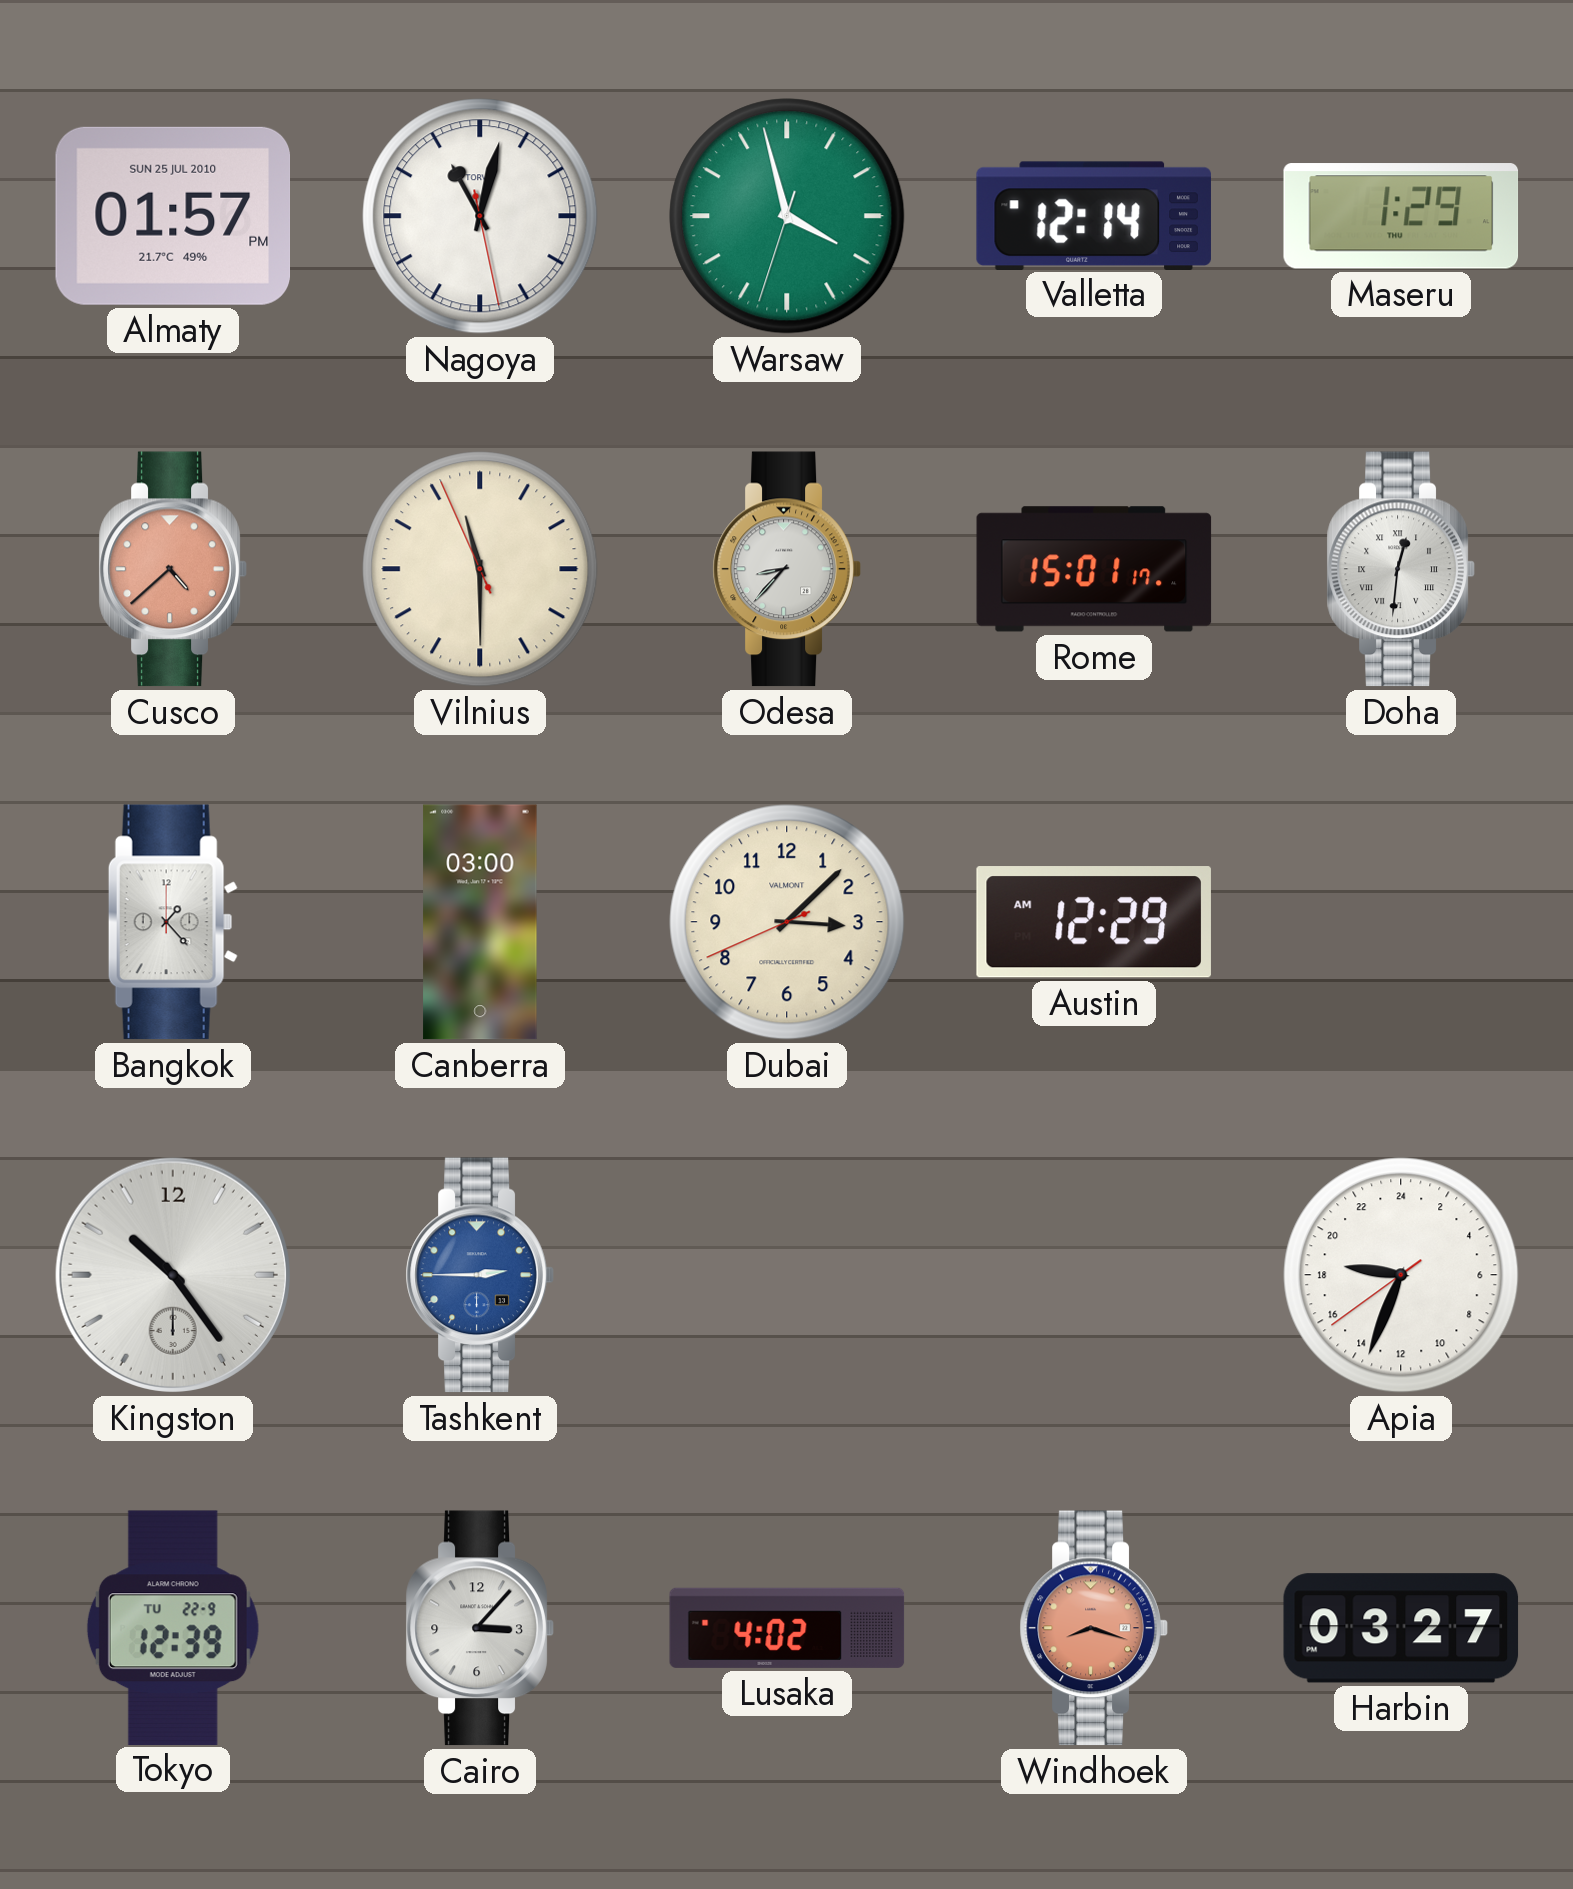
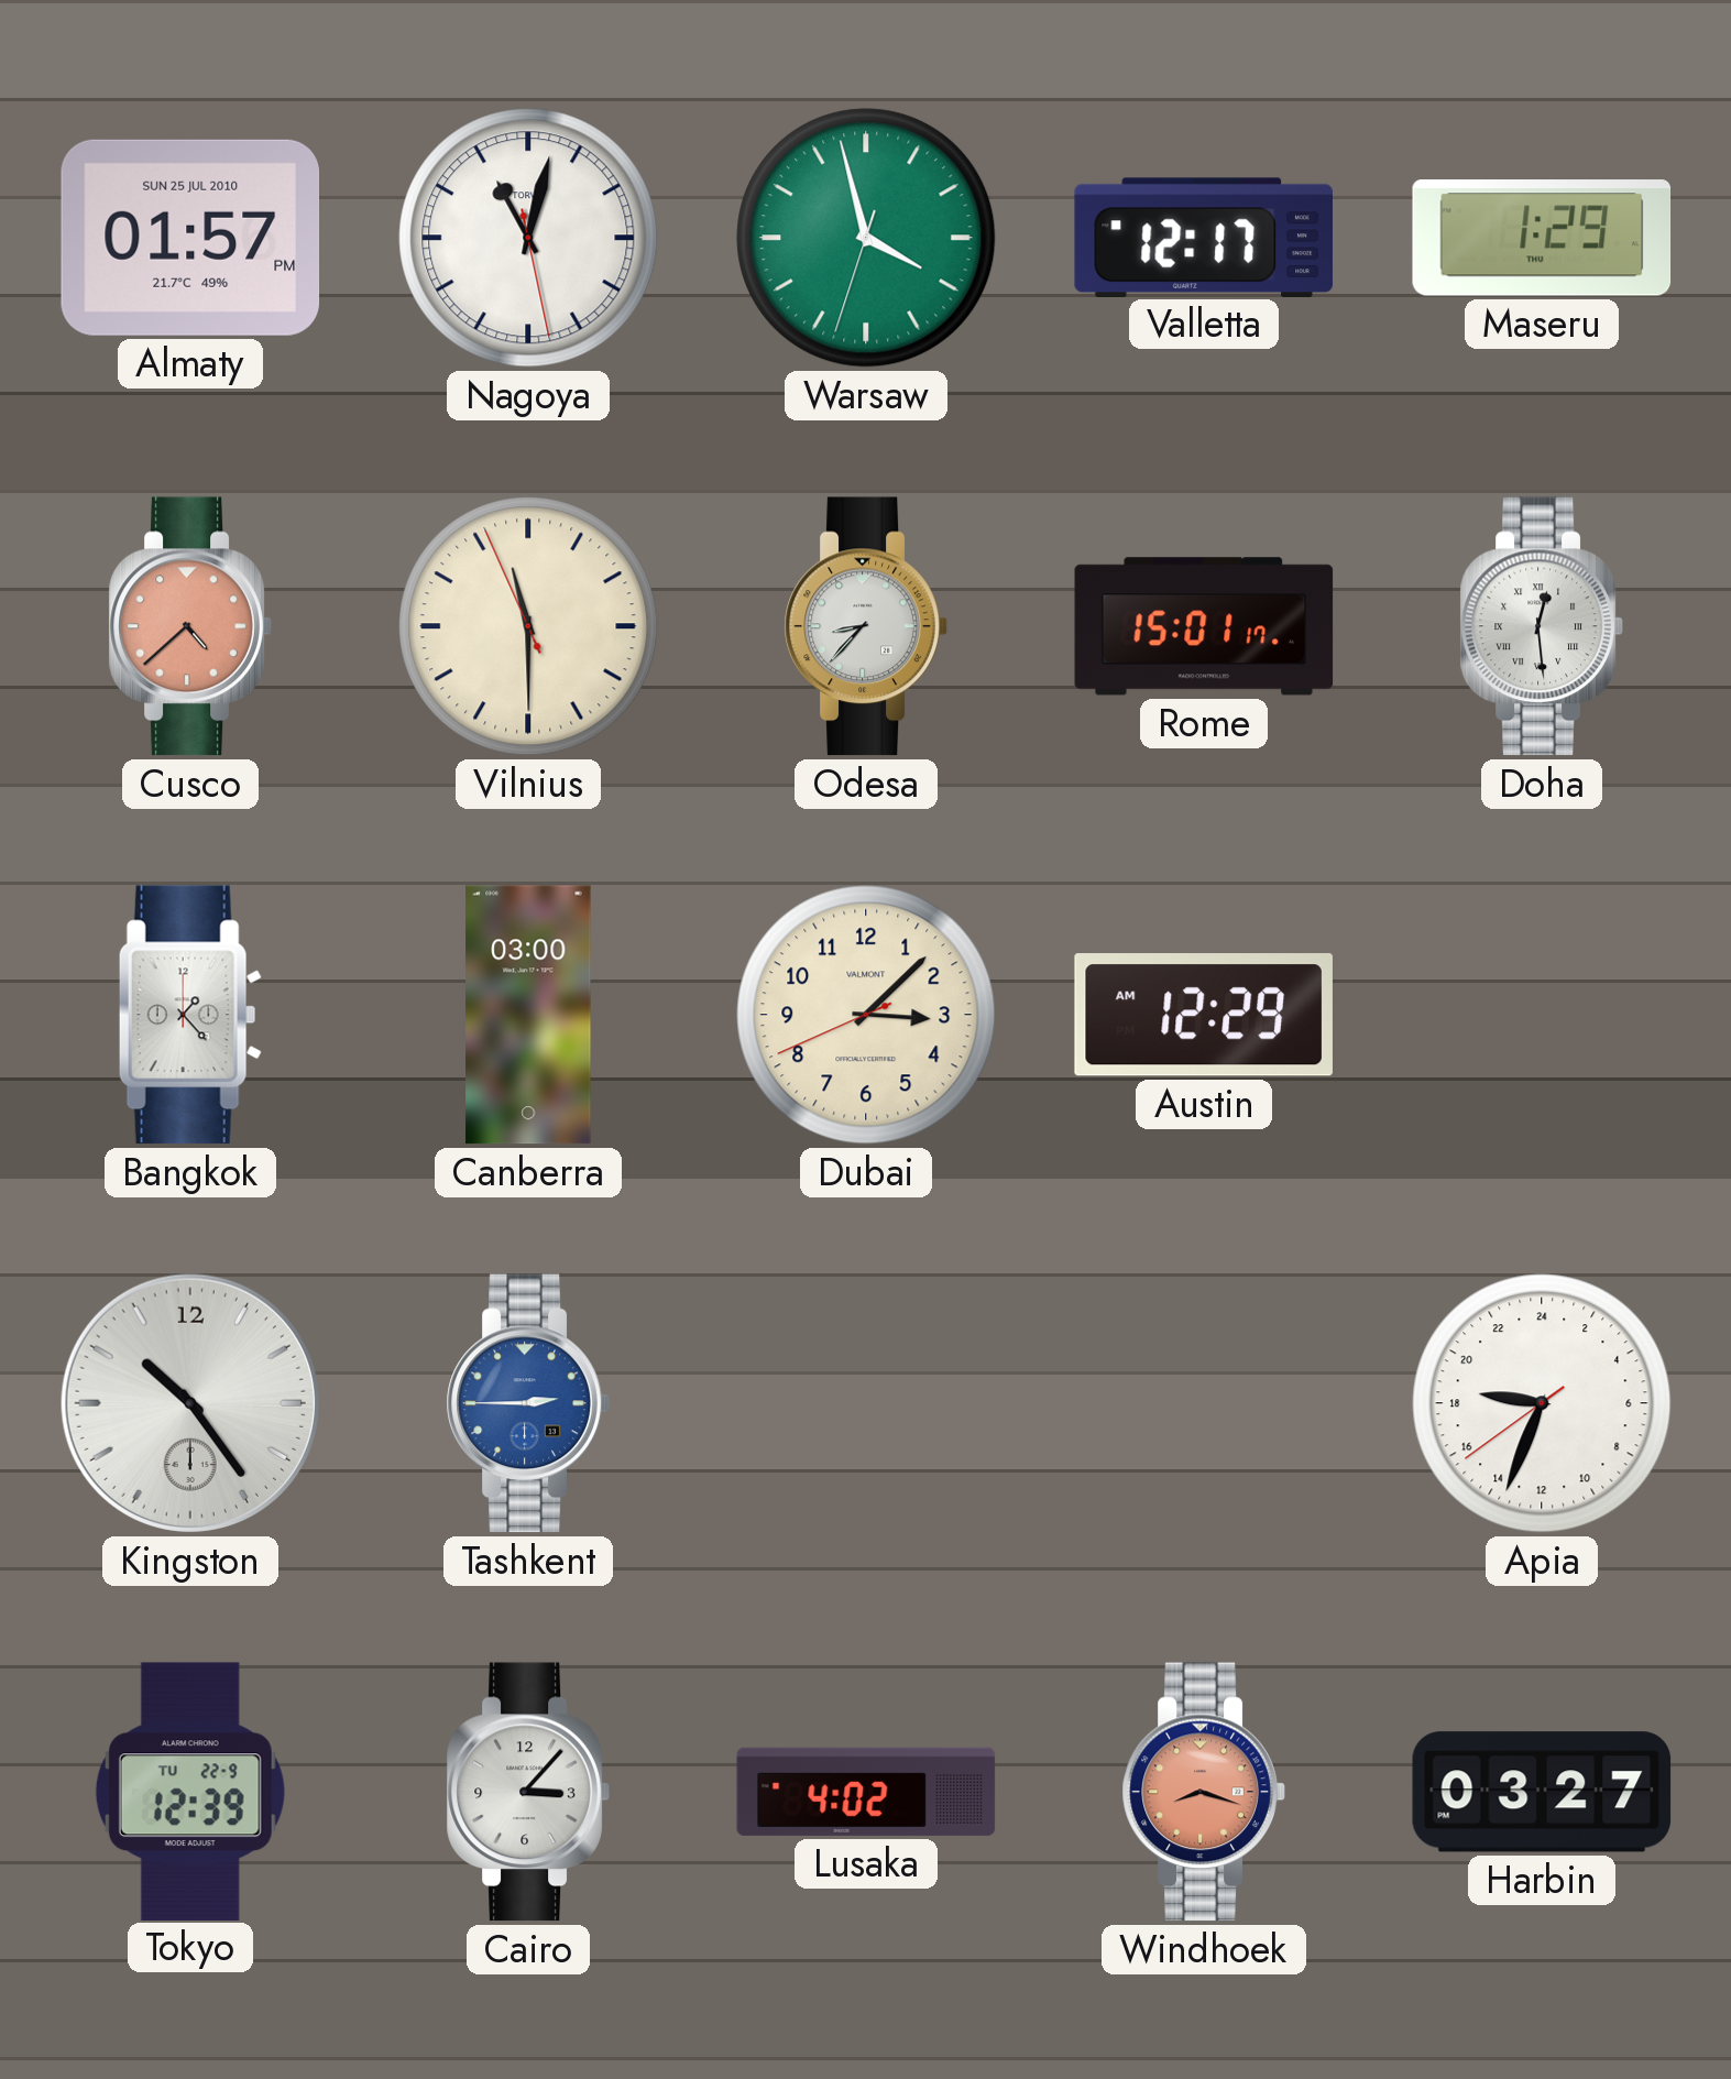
Valletta: 12:14 -> 12:17
Doha: 12:31 -> 12:29
